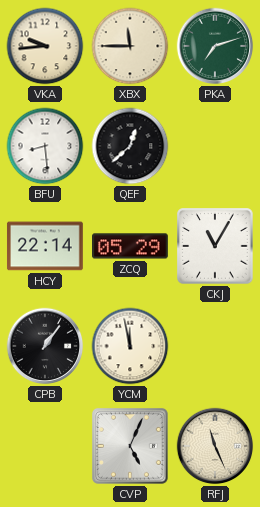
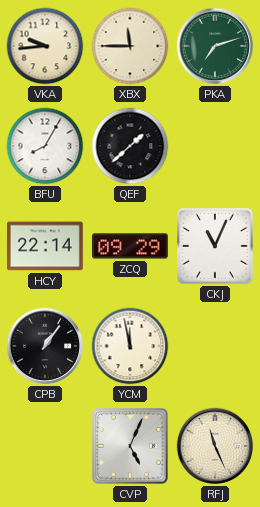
BFU: 8:29 -> 8:05
QEF: 12:38 -> 1:38
ZCQ: 05:29 -> 09:29
CKJ: 11:05 -> 11:04
